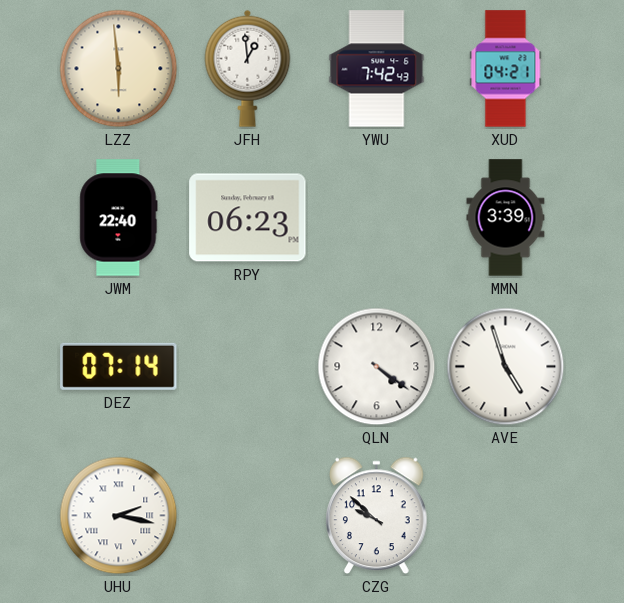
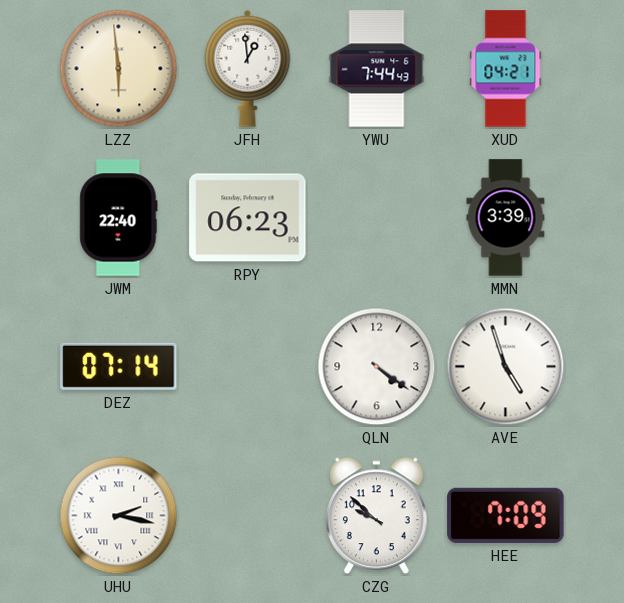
YWU: 7:42 -> 7:44
HEE: none -> 7:09
